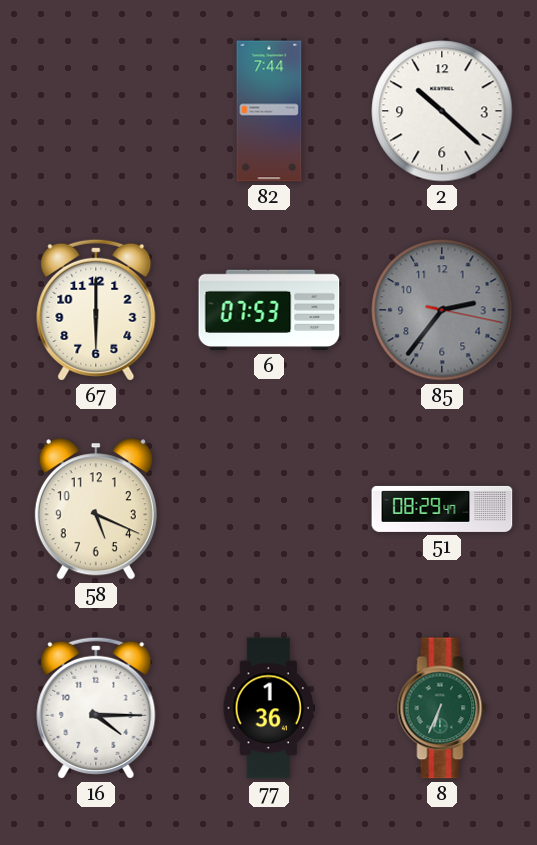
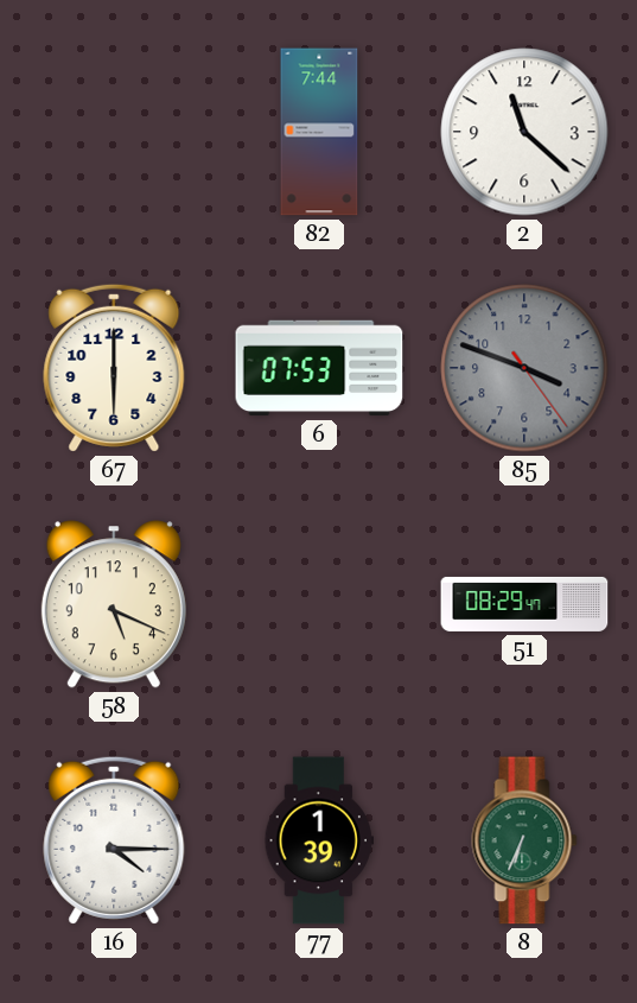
2: 10:22 -> 11:22
85: 2:36 -> 3:48
77: 1:36 -> 1:39
